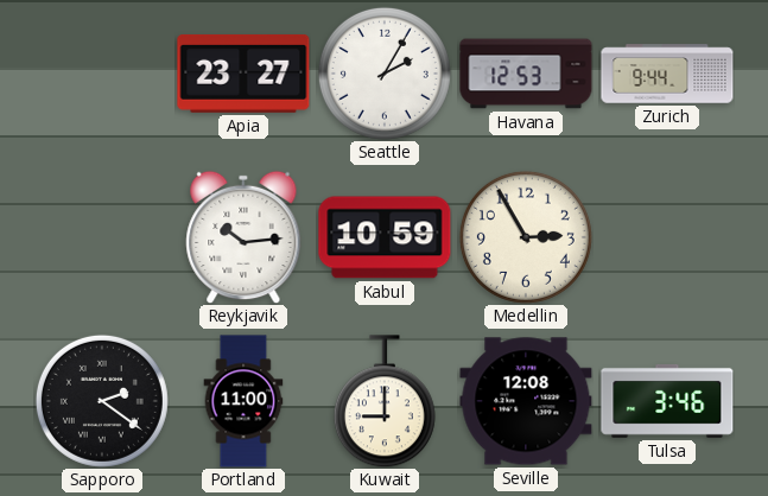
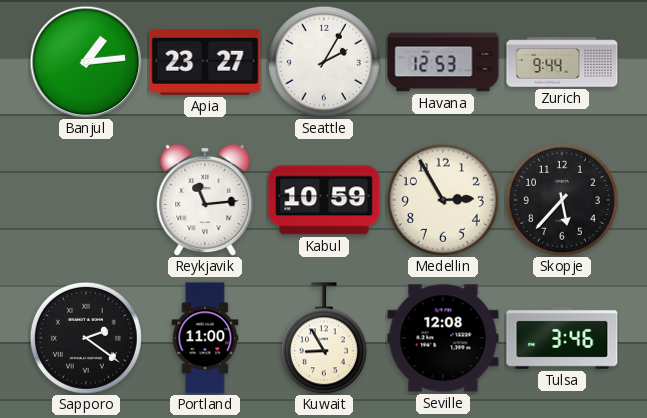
Banjul: none -> 1:14
Reykjavik: 10:14 -> 11:14
Skopje: none -> 5:37
Kuwait: 9:00 -> 8:55
